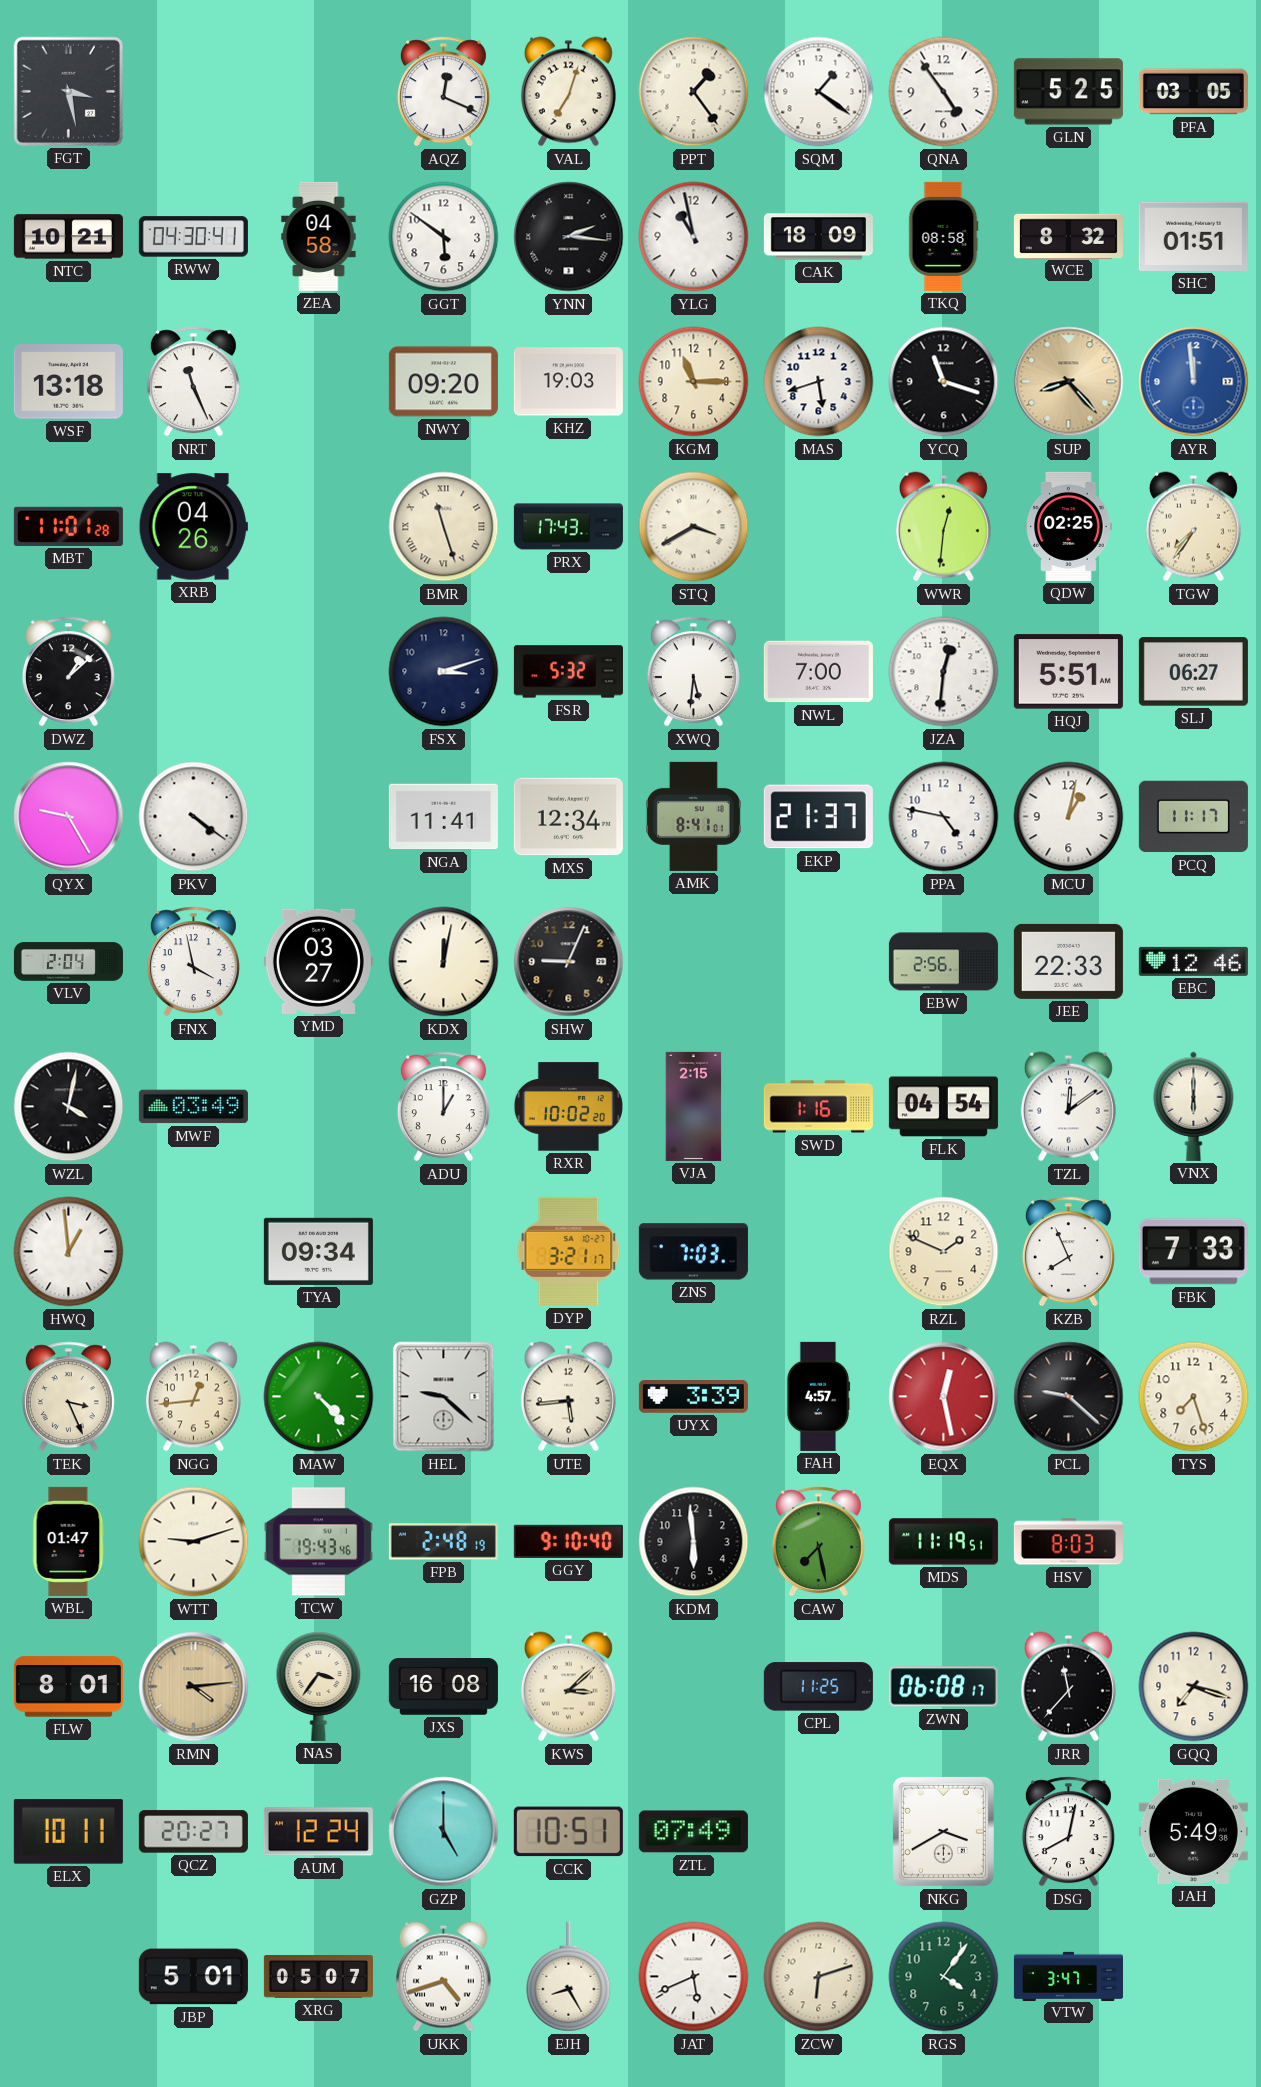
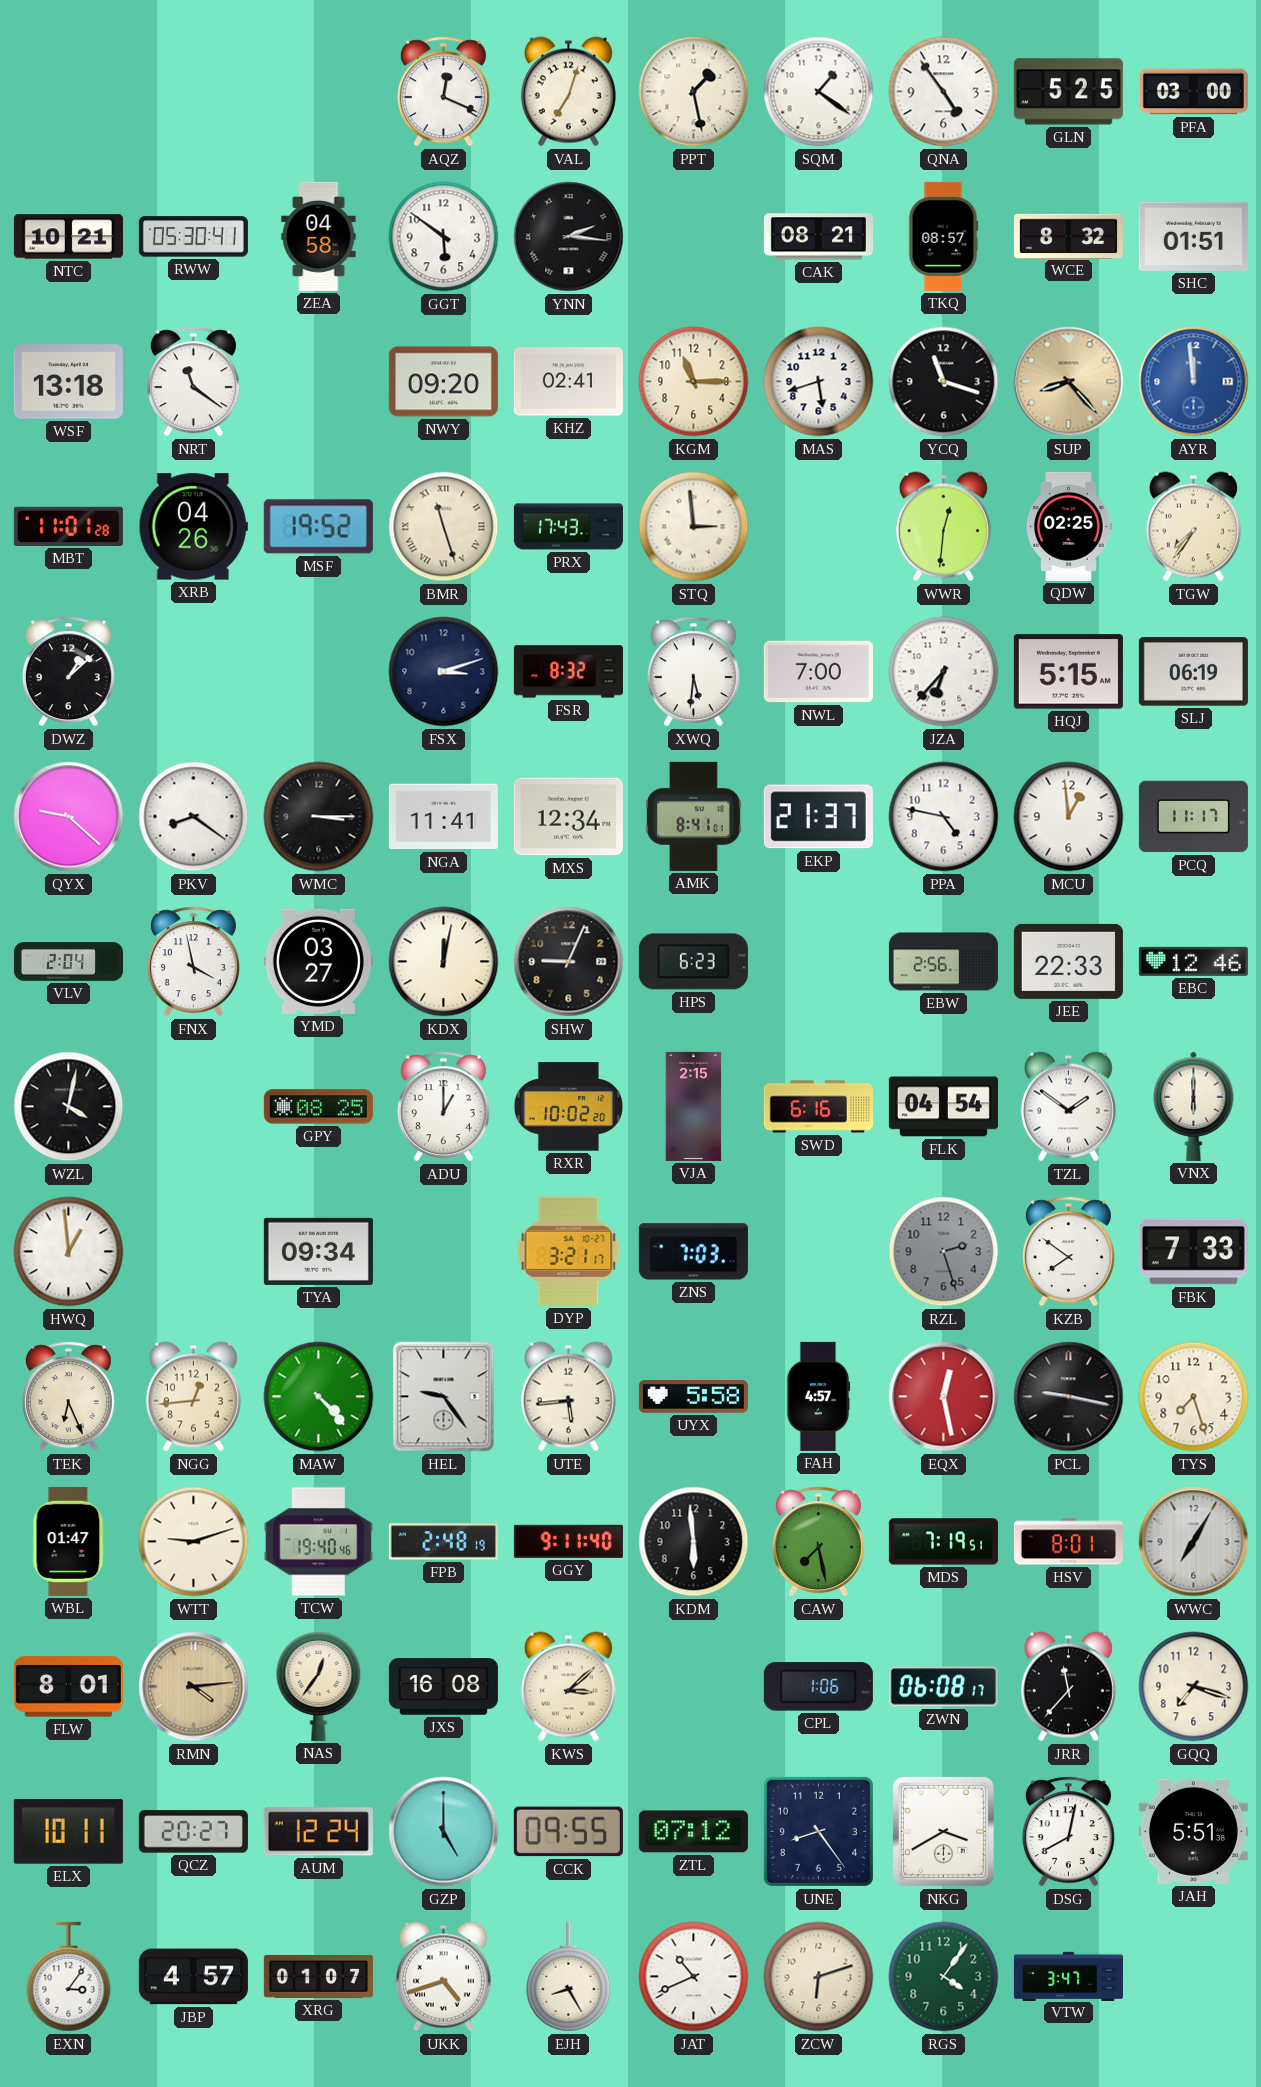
FGT: 3:28 -> none
PPT: 1:24 -> 1:28
PFA: 03:05 -> 03:00
RWW: 04:30 -> 05:30
YLG: 10:58 -> none
CAK: 18:09 -> 08:21
TKQ: 08:58 -> 08:57
NRT: 11:26 -> 11:21
KHZ: 19:03 -> 02:41
MSF: none -> 19:52
STQ: 3:40 -> 2:59
FSR: 5:32 -> 8:32
JZA: 12:31 -> 6:37
HQJ: 5:51 -> 5:15
SLJ: 06:27 -> 06:19
QYX: 9:25 -> 9:22
PKV: 4:21 -> 8:21
WMC: none -> 3:15
MCU: 1:02 -> 12:59
HPS: none -> 6:23
MWF: 03:49 -> none
GPY: none -> 08:25
SWD: 1:16 -> 6:16
TZL: 12:09 -> 1:51
RZL: 1:49 -> 2:27
RZL dial: cream -> grey
KZB: 7:56 -> 7:51
TEK: 3:26 -> 6:26
HEL: 9:22 -> 9:24
UYX: 3:39 -> 5:58
PCL: 9:22 -> 9:17
TCW: 19:43 -> 19:40
GGY: 9:10 -> 9:11
MDS: 11:19 -> 7:19
HSV: 8:03 -> 8:01
WWC: none -> 7:05
NAS: 3:36 -> 12:36
CPL: 11:25 -> 1:06
CCK: 10:51 -> 09:55
ZTL: 07:49 -> 07:12
UNE: none -> 8:24
JAH: 5:49 -> 5:51
EXN: none -> 3:06
JBP: 5:01 -> 4:57
XRG: 05:07 -> 01:07
JAT: 5:41 -> 10:41
